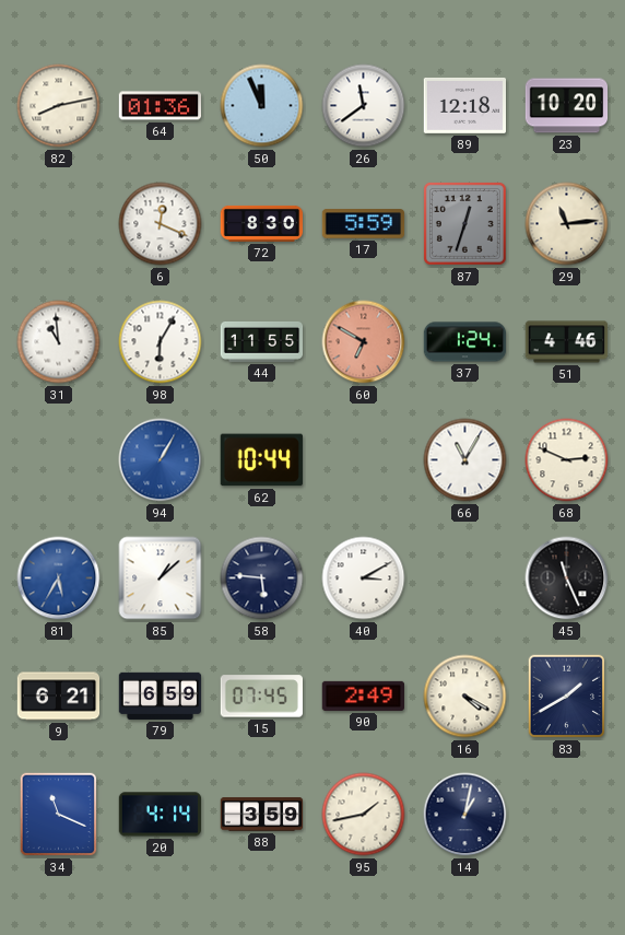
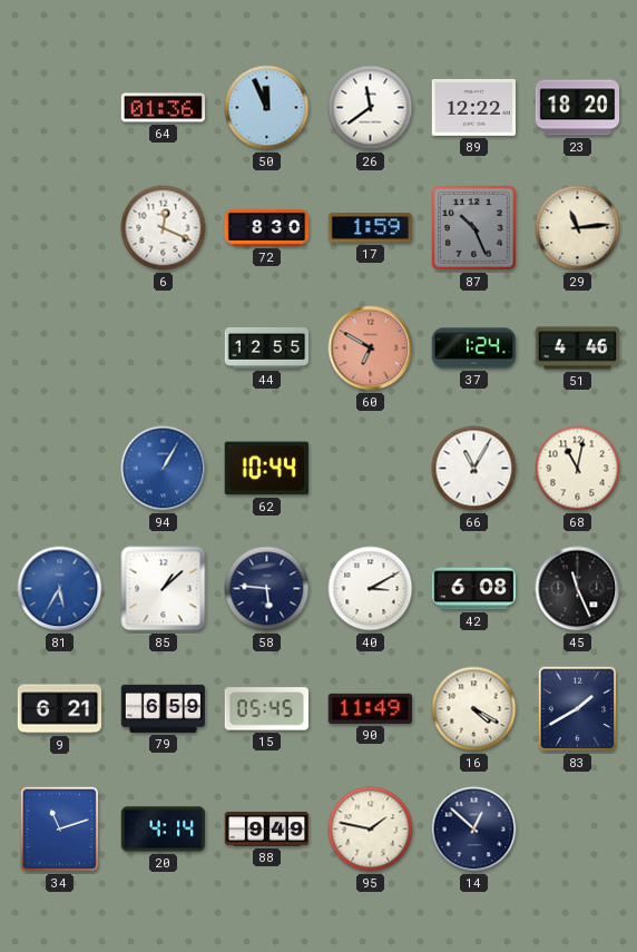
82: 8:13 -> none
89: 12:18 -> 12:22
23: 10:20 -> 18:20
17: 5:59 -> 1:59
87: 12:33 -> 10:26
31: 10:59 -> none
98: 6:05 -> none
44: 11:55 -> 12:55
68: 2:49 -> 11:02
42: none -> 6:08
15: 07:45 -> 05:45
90: 2:49 -> 11:49
34: 11:19 -> 11:12
88: 3:59 -> 9:49
95: 1:43 -> 1:47
14: 1:02 -> 12:52
